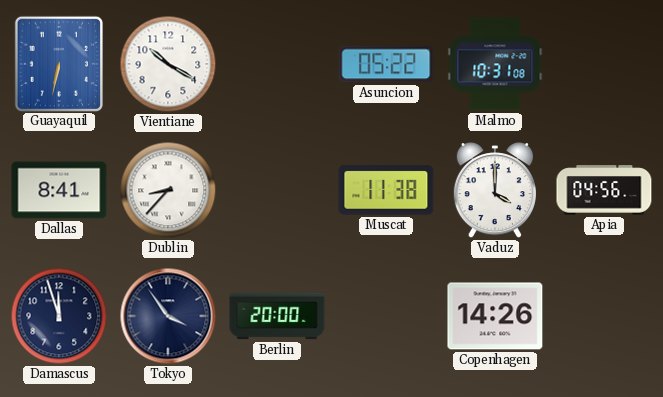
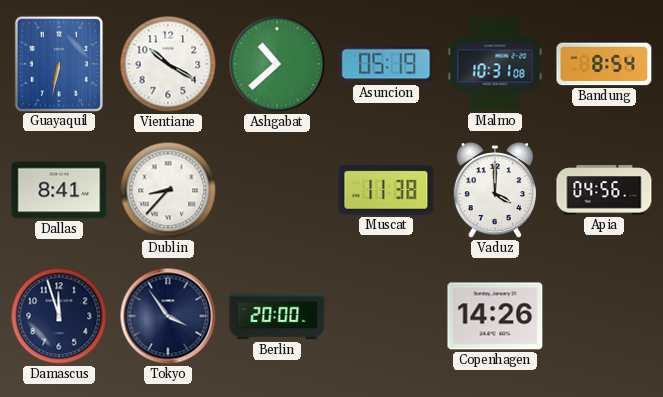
Ashgabat: none -> 10:38
Asuncion: 05:22 -> 05:19
Bandung: none -> 8:54
